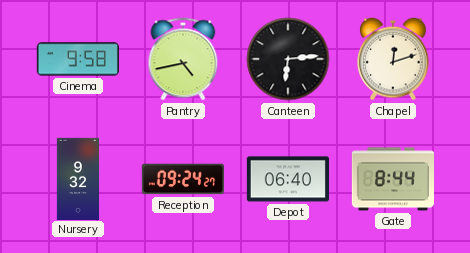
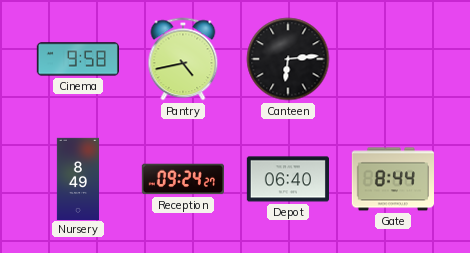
Chapel: 12:12 -> none
Nursery: 9:32 -> 8:49
